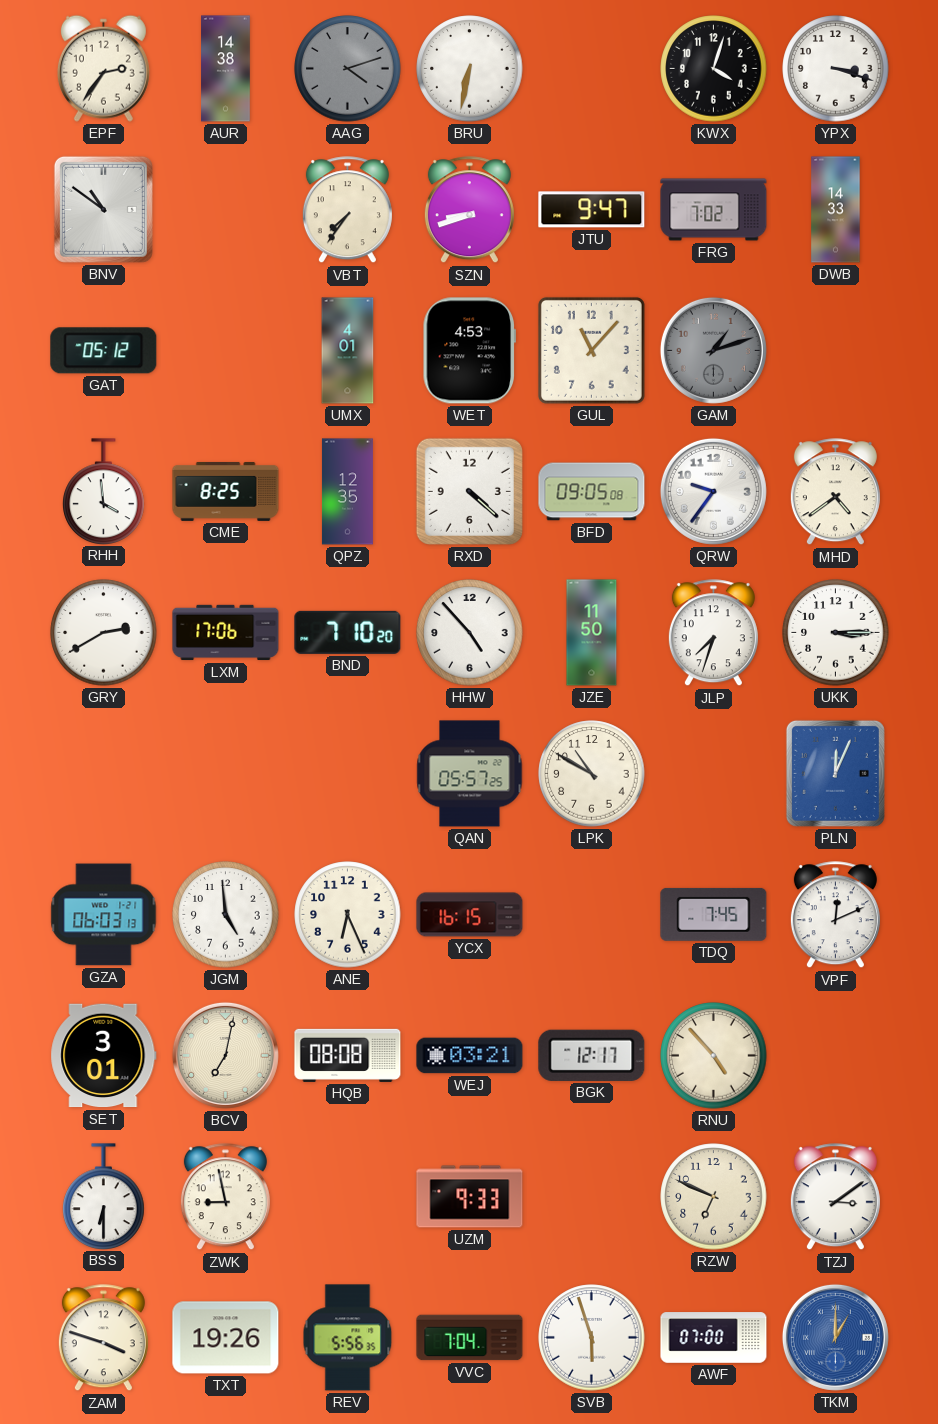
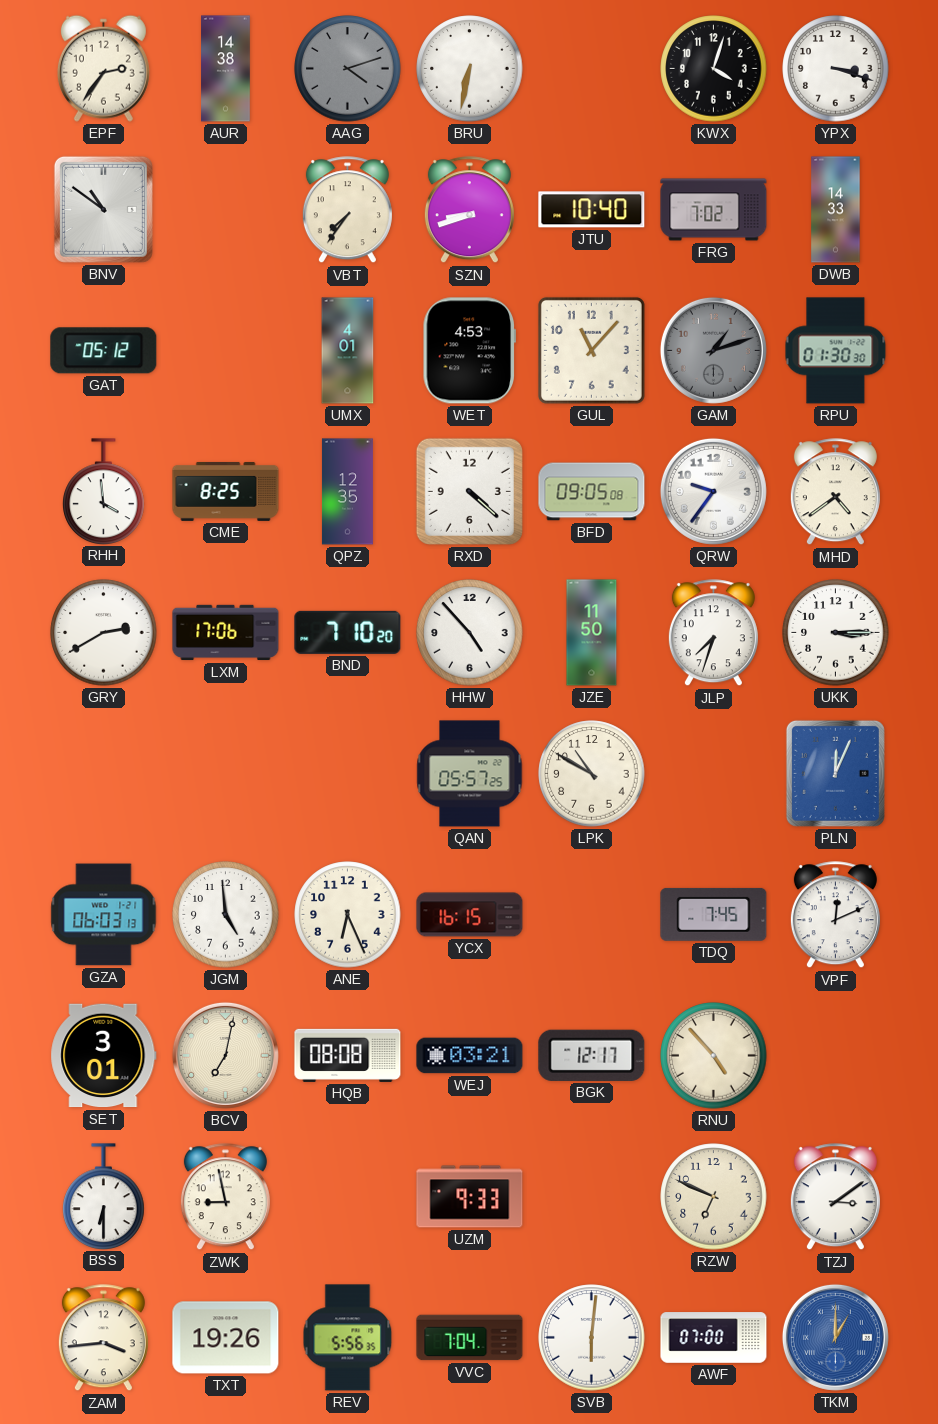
JTU: 9:47 -> 10:40
RPU: none -> 01:30
ZAM: 3:48 -> 3:44
SVB: 5:57 -> 6:01
